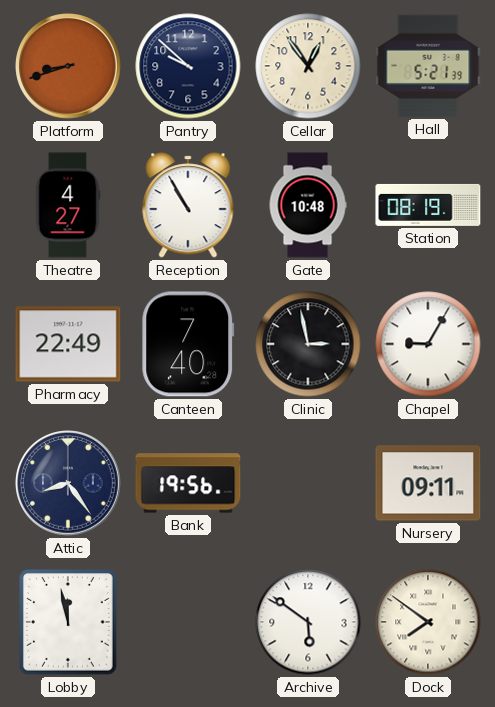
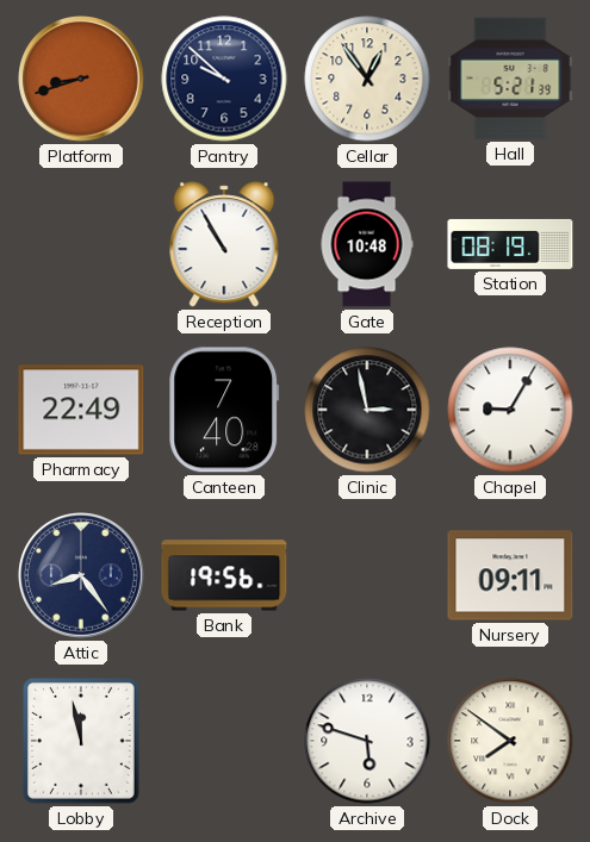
Theatre: 4:27 -> none
Archive: 5:51 -> 5:48
